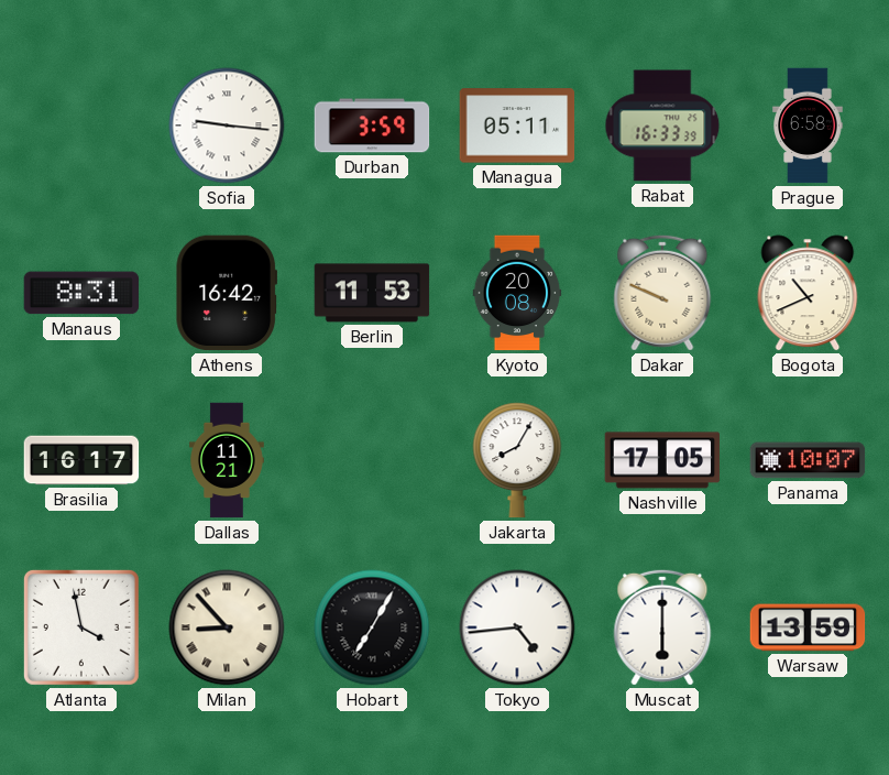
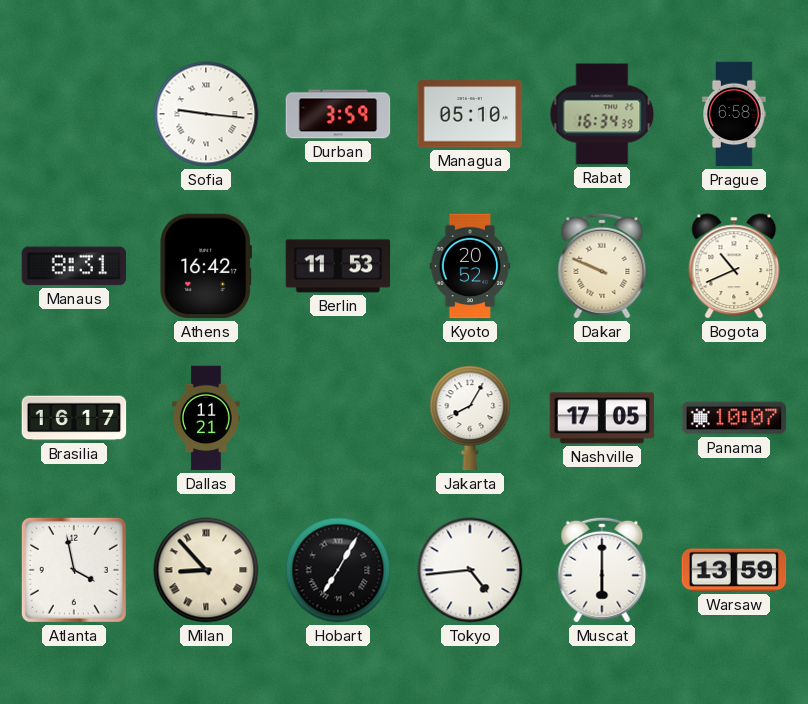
Managua: 05:11 -> 05:10
Rabat: 16:33 -> 16:34
Kyoto: 20:08 -> 20:52
